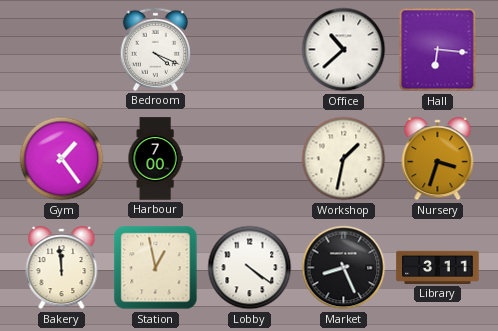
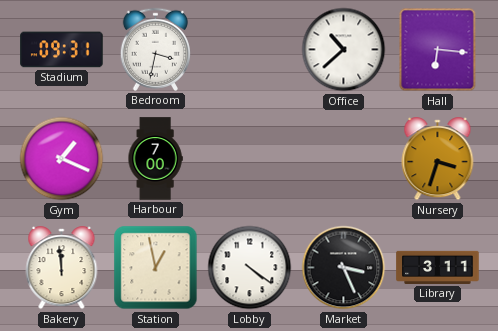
Stadium: none -> 09:31
Bedroom: 4:19 -> 3:32
Gym: 1:24 -> 1:19
Workshop: 1:32 -> none
Market: 8:26 -> 3:26
